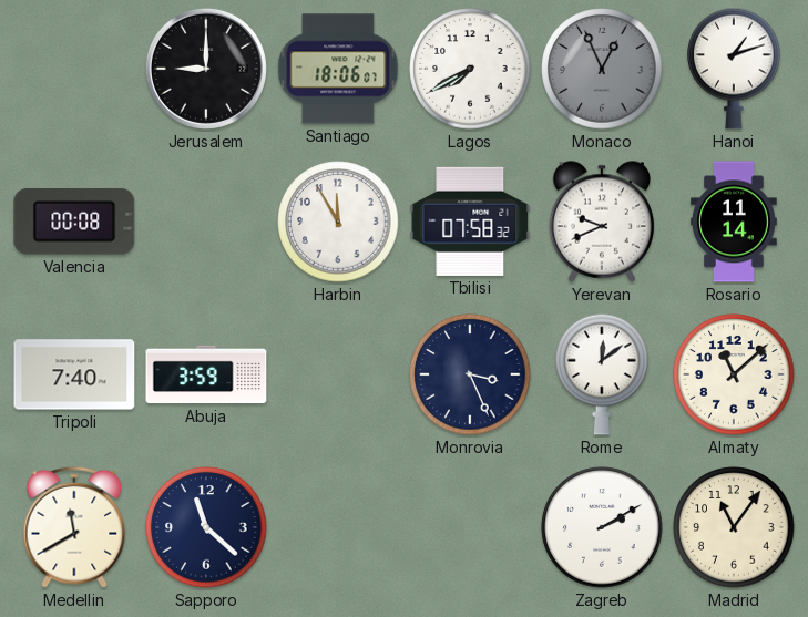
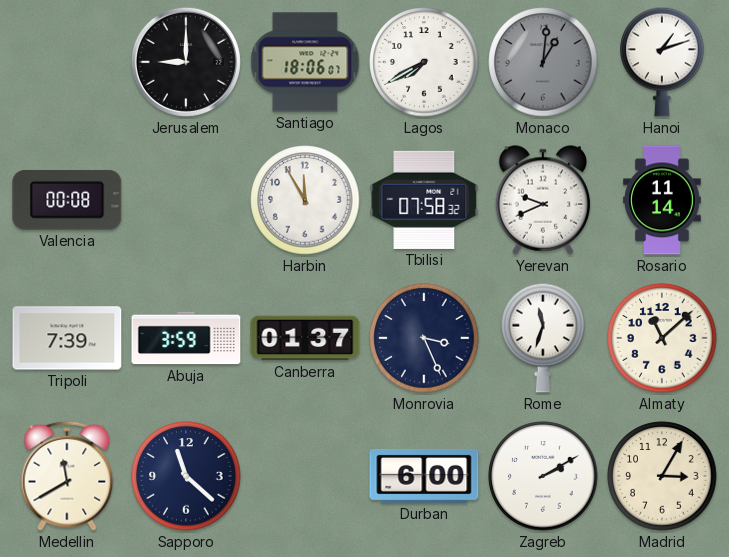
Monaco: 12:56 -> 1:01
Tripoli: 7:40 -> 7:39
Canberra: none -> 01:37
Rome: 12:09 -> 11:33
Durban: none -> 6:00
Madrid: 11:06 -> 3:05
